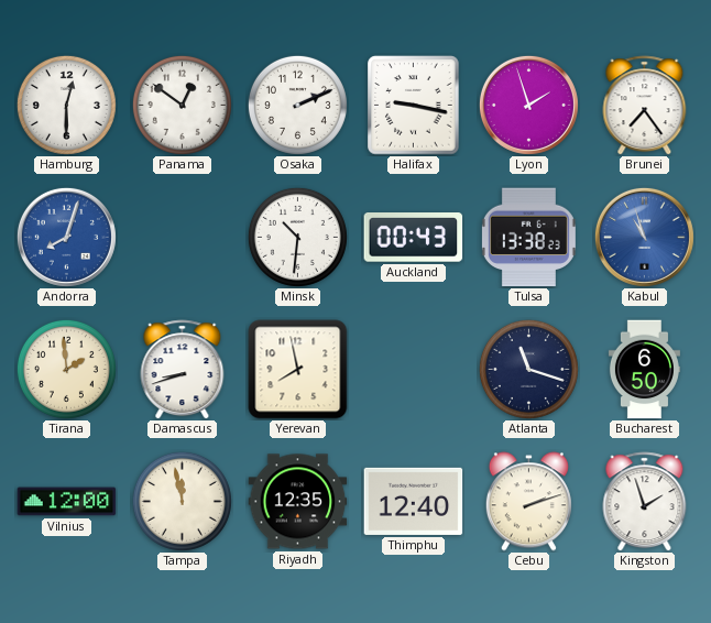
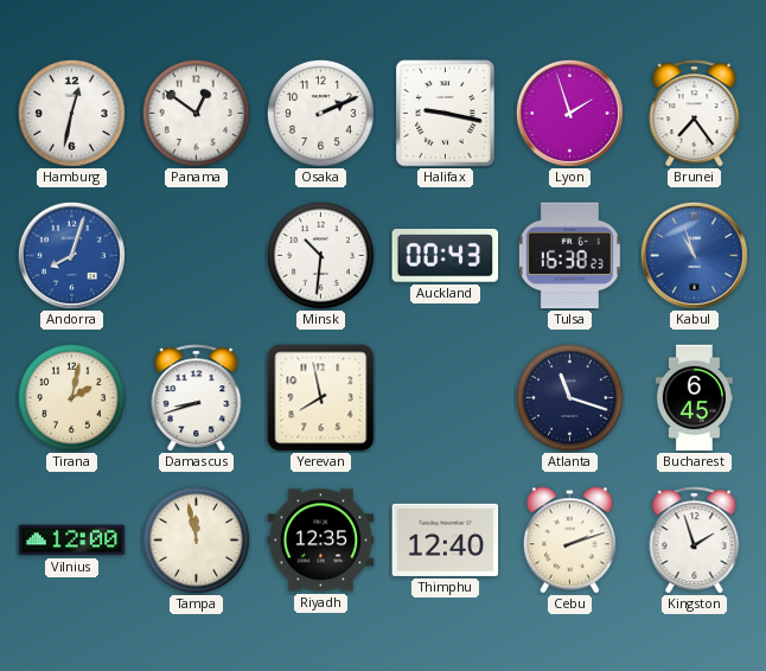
Hamburg: 12:30 -> 12:32
Tulsa: 13:38 -> 16:38
Tirana: 1:59 -> 2:02
Bucharest: 6:50 -> 6:45
